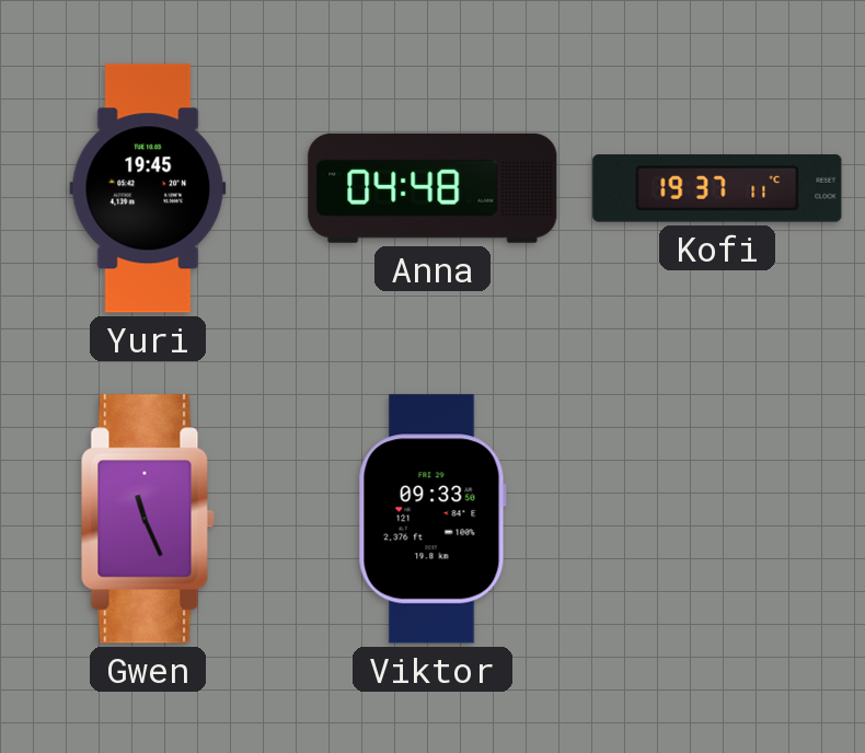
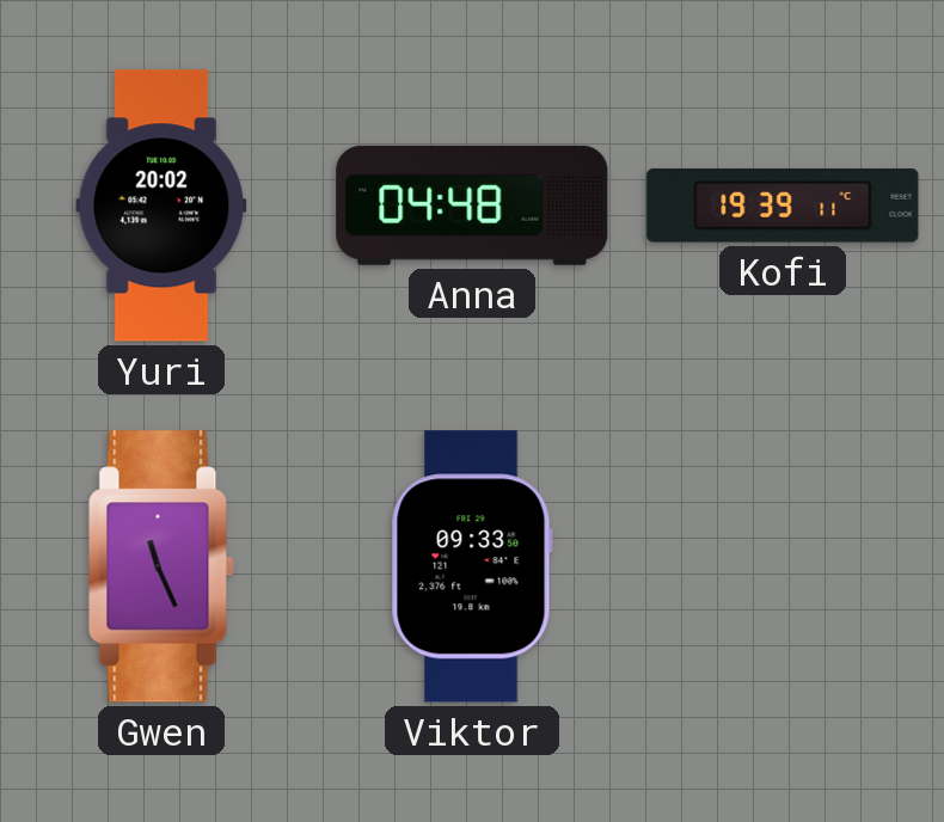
Yuri: 19:45 -> 20:02
Kofi: 19:37 -> 19:39
